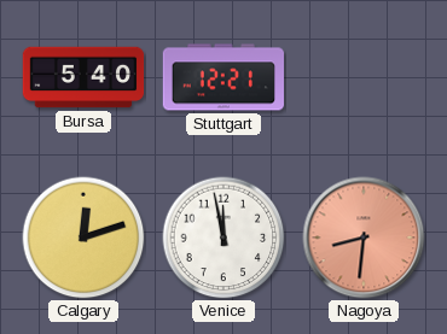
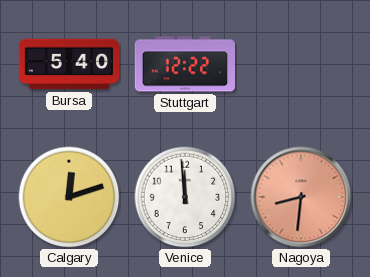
Stuttgart: 12:21 -> 12:22
Venice: 11:58 -> 11:59
